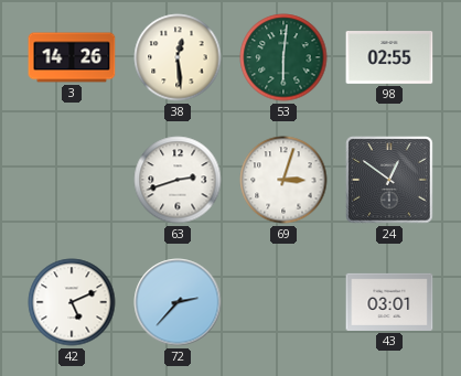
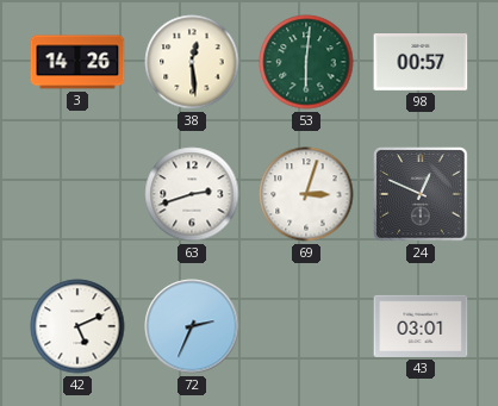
98: 02:55 -> 00:57
24: 12:51 -> 12:49
72: 2:37 -> 2:34
